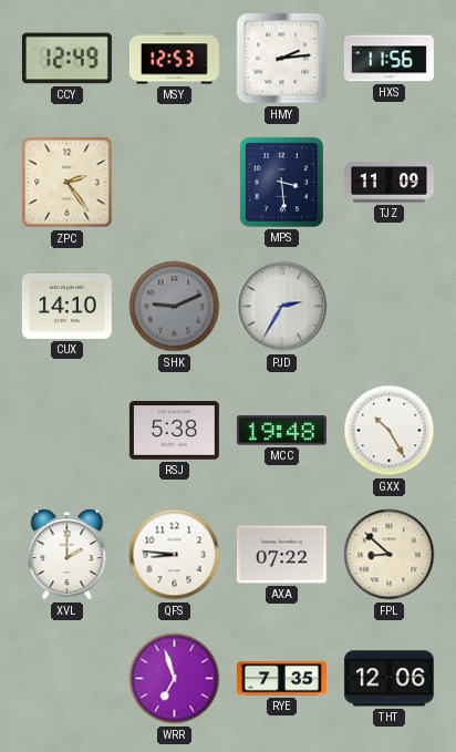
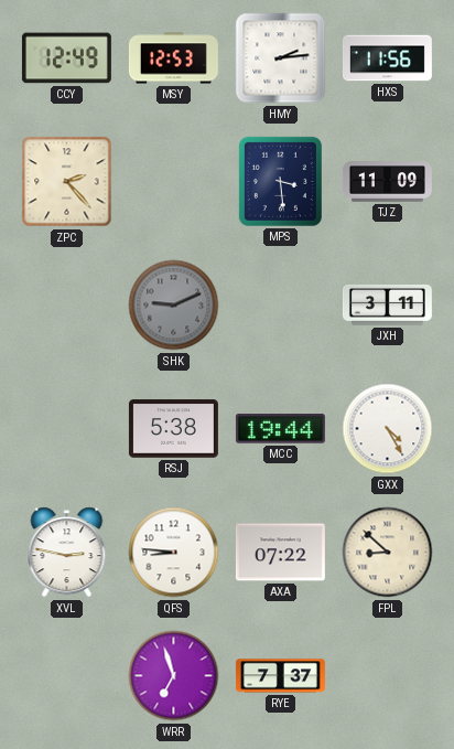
ZPC: 2:24 -> 2:23
CUX: 14:10 -> none
PJD: 2:35 -> none
JXH: none -> 3:11
MCC: 19:48 -> 19:44
GXX: 10:25 -> 4:25
XVL: 2:00 -> 2:47
RYE: 7:35 -> 7:37
THT: 12:06 -> none
